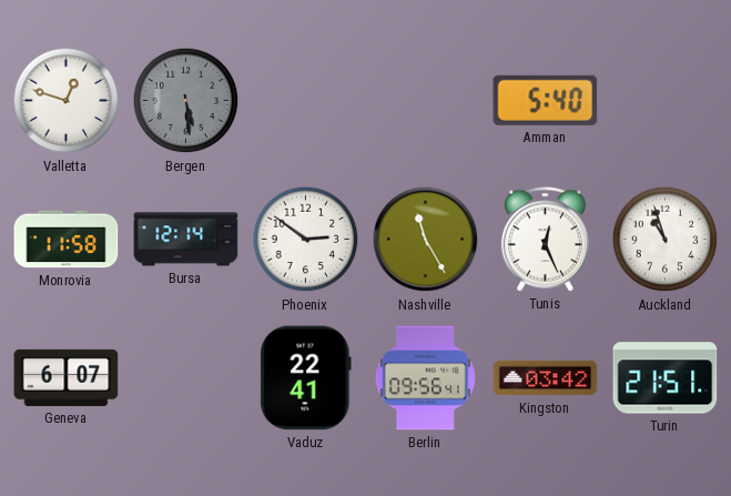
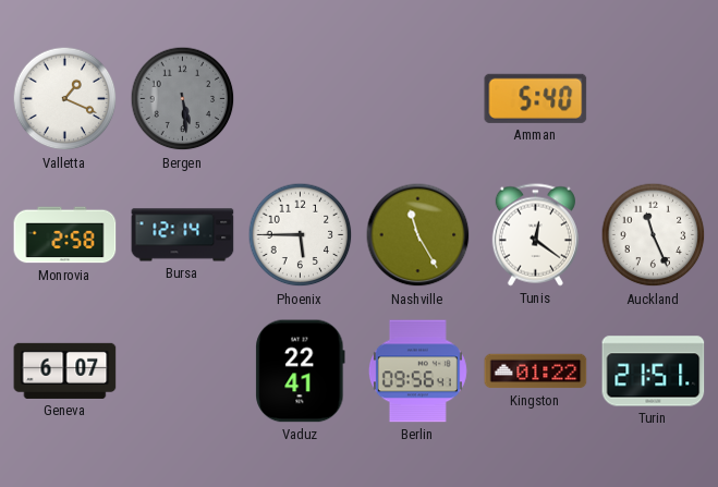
Valletta: 12:48 -> 1:19
Monrovia: 11:58 -> 2:58
Phoenix: 2:51 -> 5:45
Tunis: 12:26 -> 12:21
Auckland: 10:57 -> 11:26
Kingston: 03:42 -> 01:22
